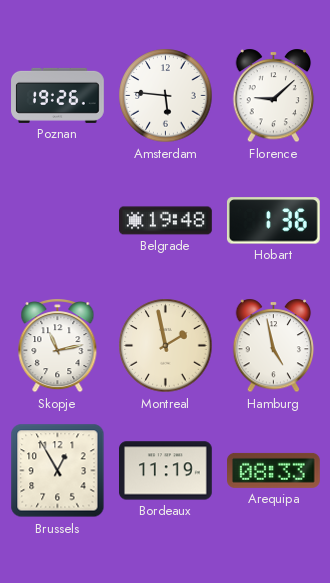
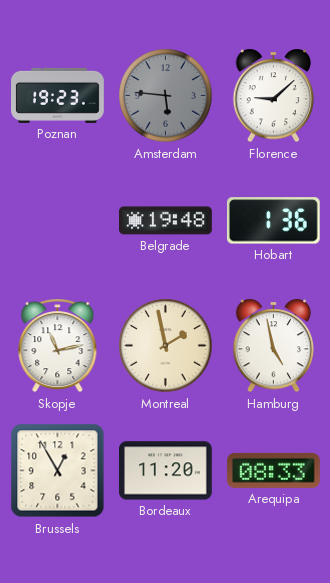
Poznan: 19:26 -> 19:23
Amsterdam dial: white -> grey
Bordeaux: 11:19 -> 11:20
